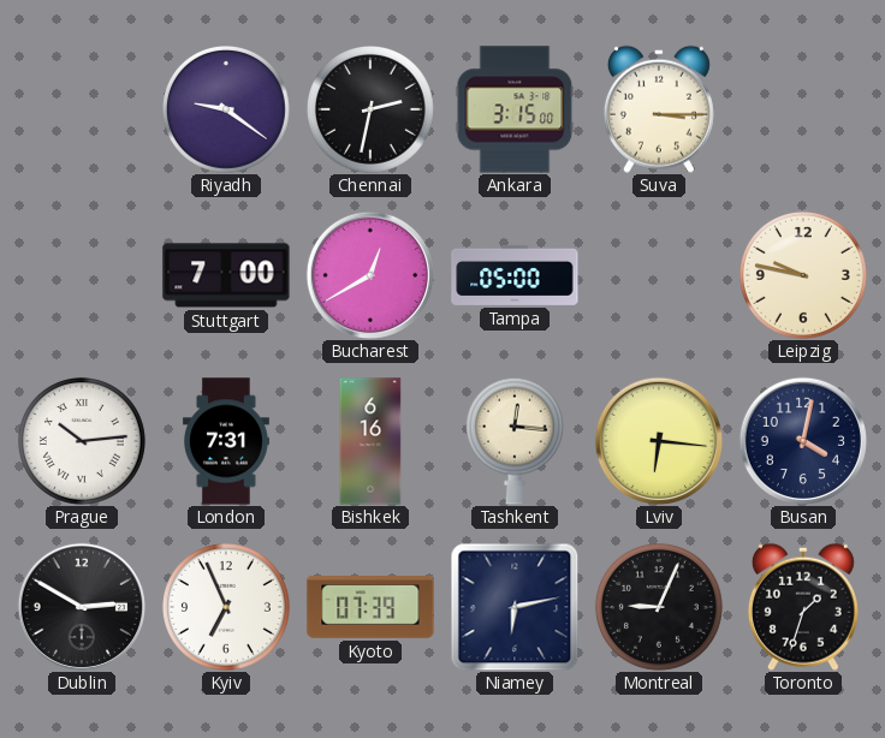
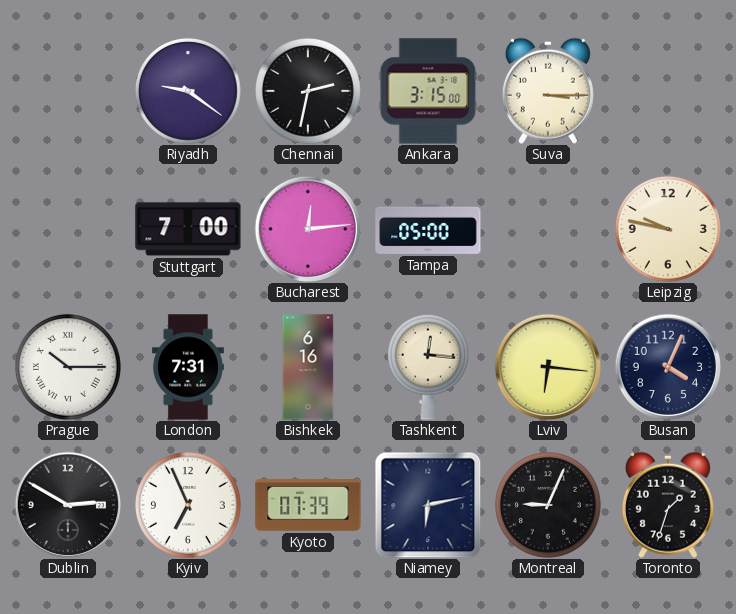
Bucharest: 12:40 -> 12:14
Prague: 10:14 -> 10:15
Busan: 4:02 -> 4:04
